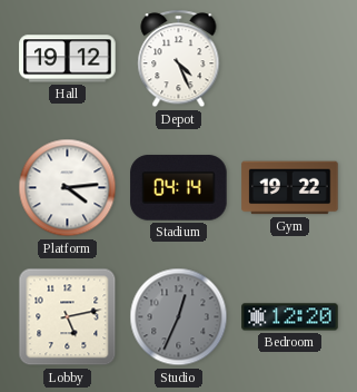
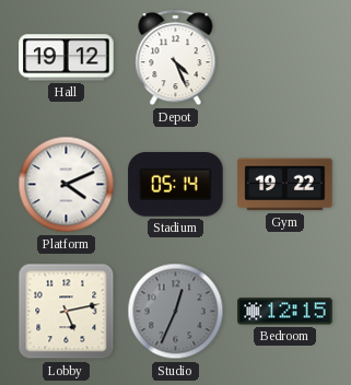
Platform: 4:14 -> 4:11
Stadium: 04:14 -> 05:14
Bedroom: 12:20 -> 12:15
